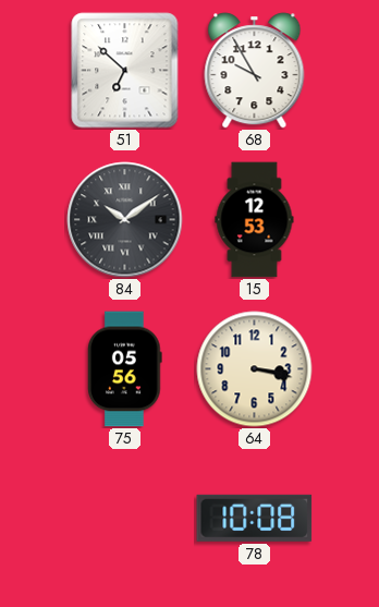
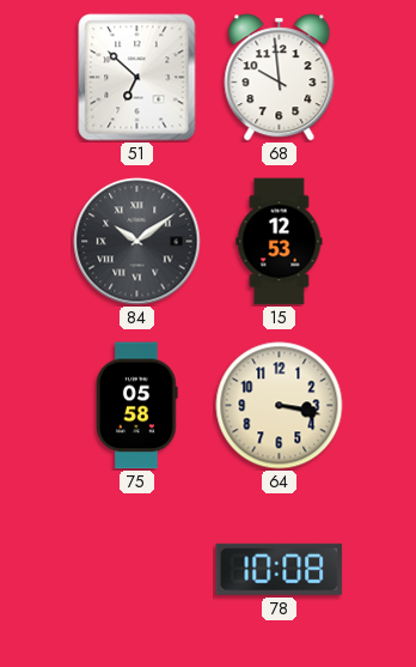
68: 9:55 -> 9:59
75: 05:56 -> 05:58
